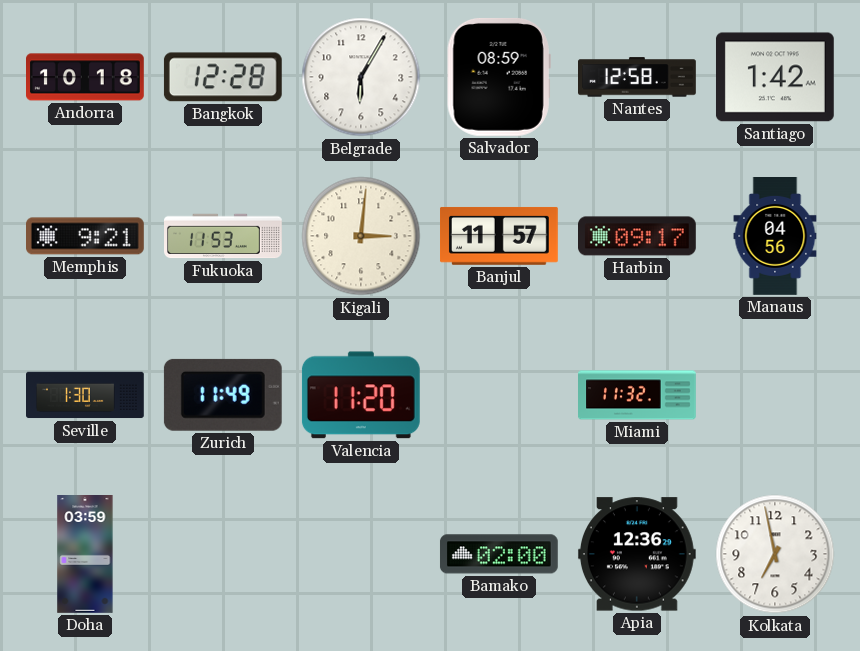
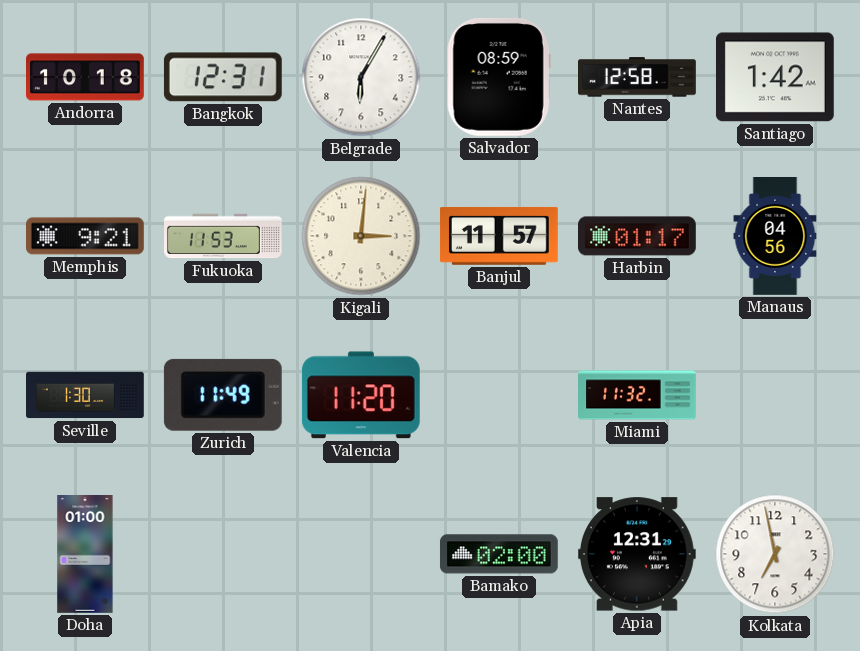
Bangkok: 12:28 -> 12:31
Harbin: 09:17 -> 01:17
Doha: 03:59 -> 01:00
Apia: 12:36 -> 12:31
